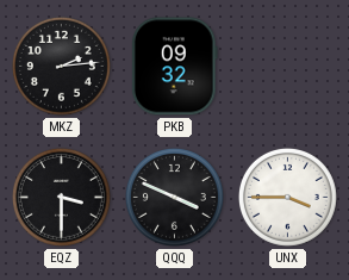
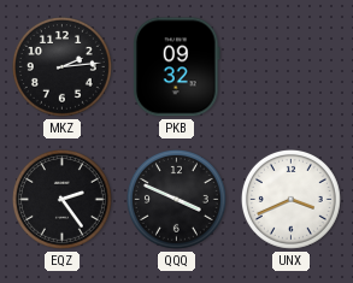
EQZ: 3:30 -> 2:24
UNX: 3:45 -> 3:41
